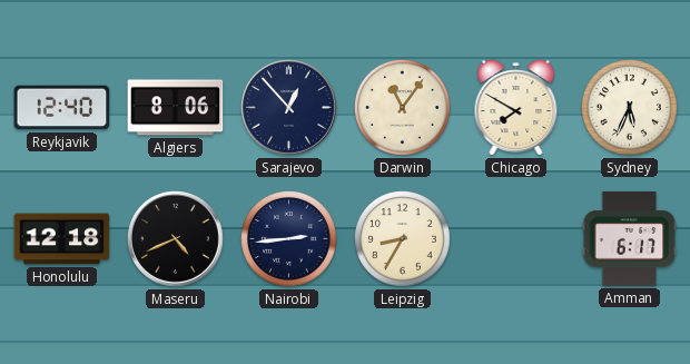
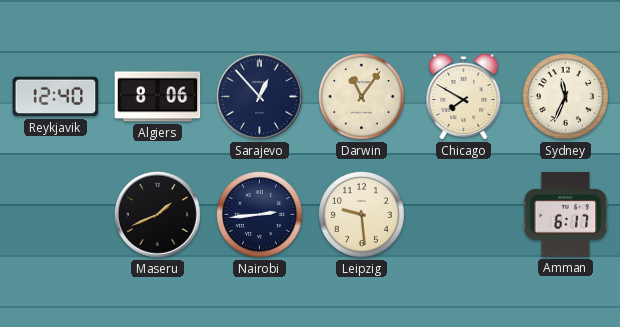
Sydney: 5:34 -> 11:34
Honolulu: 12:18 -> none
Maseru: 4:41 -> 1:41
Leipzig: 8:35 -> 9:29
